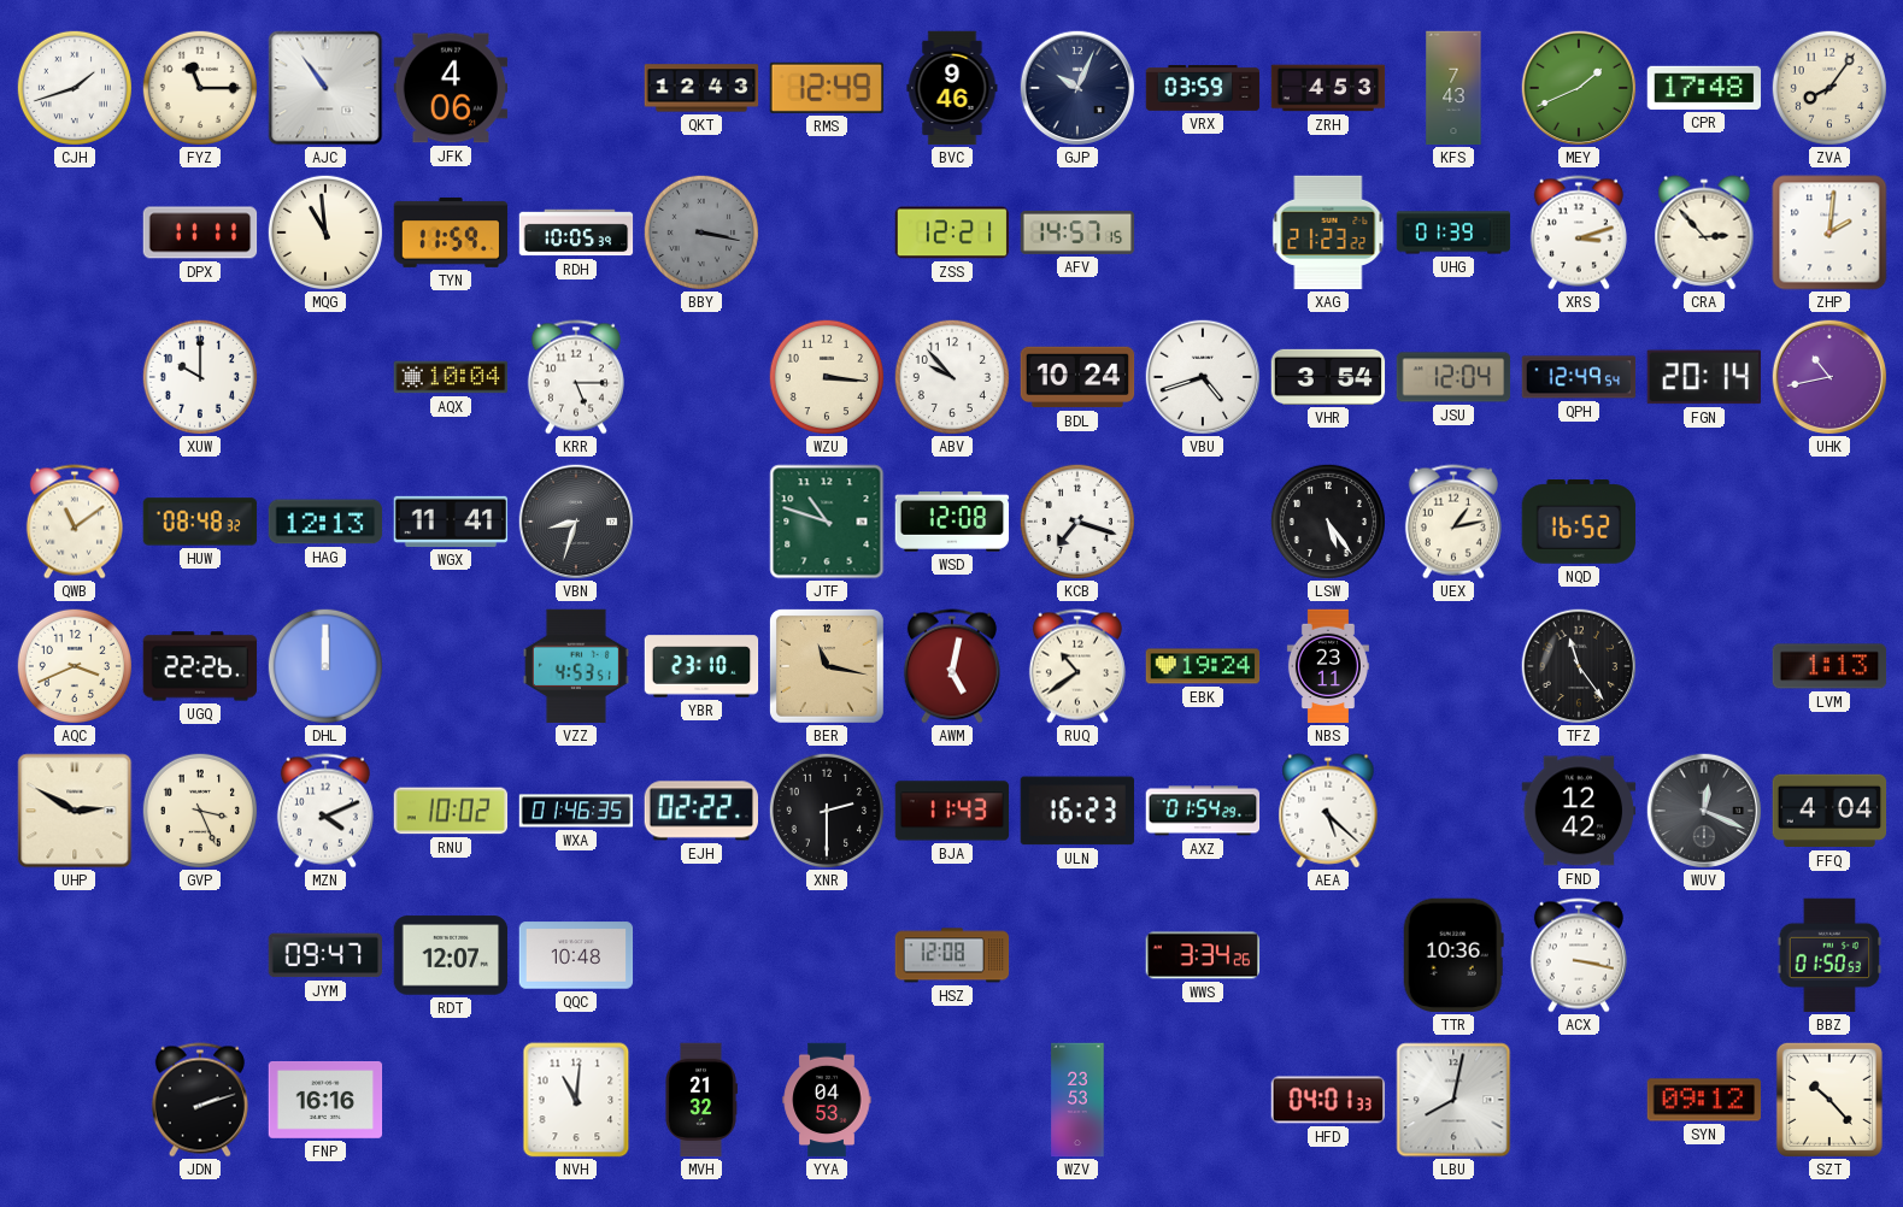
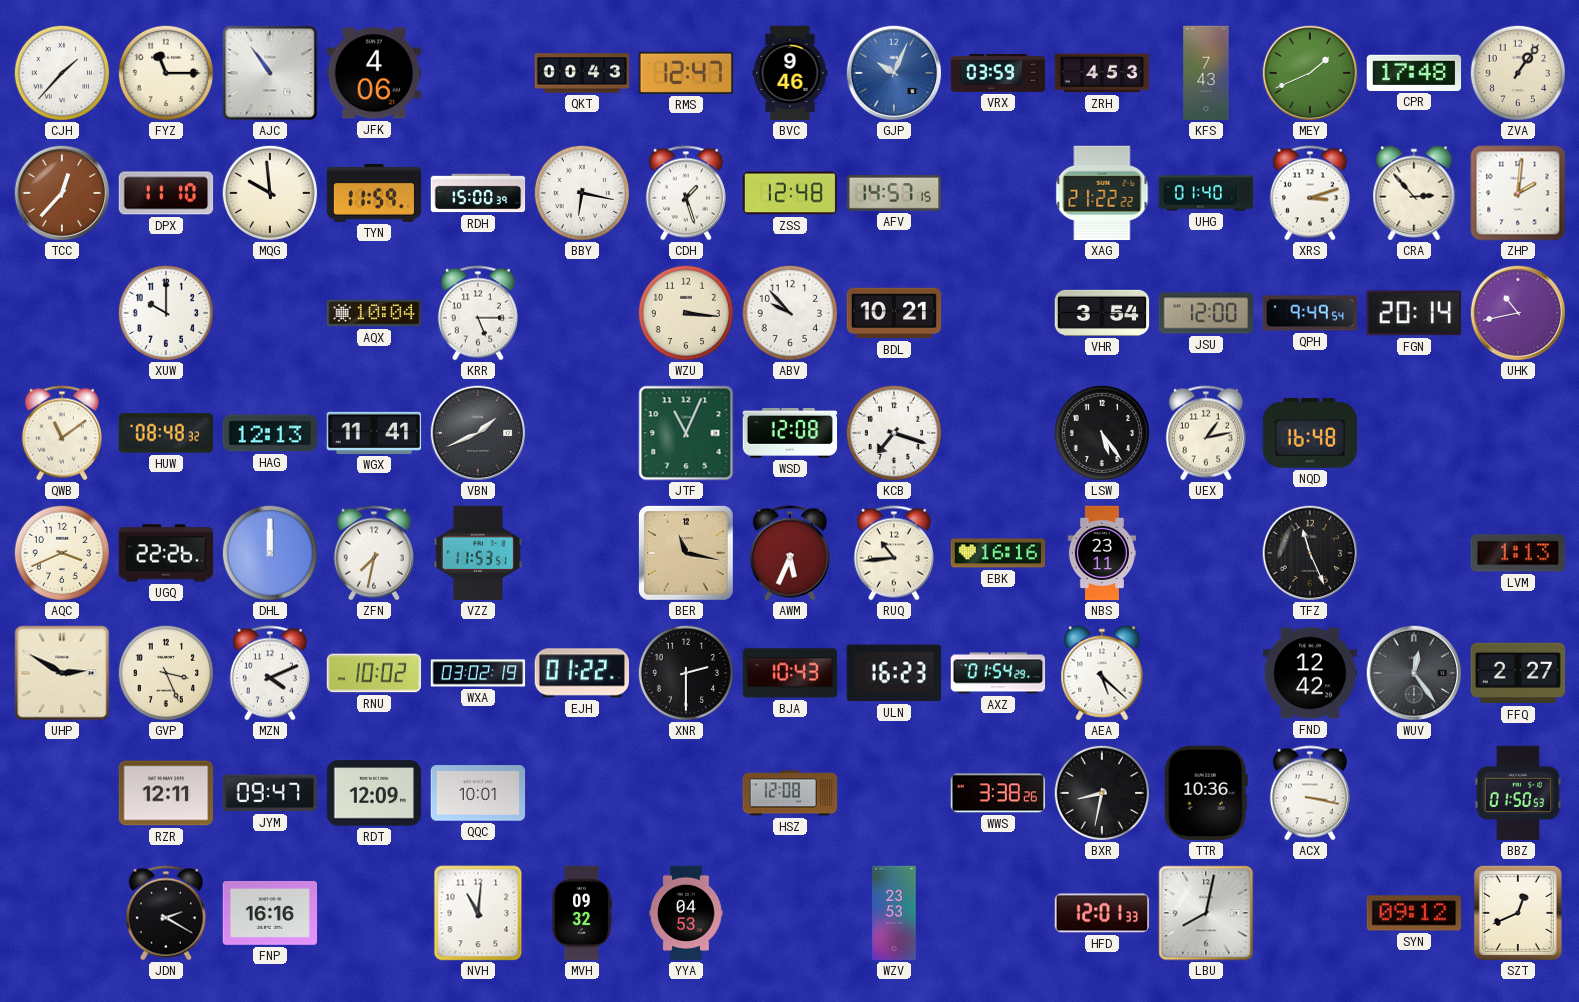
CJH: 1:42 -> 1:37
QKT: 12:43 -> 00:43
RMS: 12:49 -> 12:47
GJP dial: navy -> blue
ZVA: 8:06 -> 1:06
TCC: none -> 12:37
DPX: 11:11 -> 11:10
MQG: 10:59 -> 9:59
RDH: 10:05 -> 15:00
BBY: 3:17 -> 6:17
BBY dial: grey -> white
CDH: none -> 1:27
ZSS: 12:21 -> 12:48
XAG: 21:23 -> 21:22
UHG: 01:39 -> 01:40
BDL: 10:24 -> 10:21
VBU: 4:42 -> none
JSU: 12:04 -> 12:00
QPH: 12:49 -> 9:49
VBN: 8:33 -> 1:41
JTF: 10:48 -> 11:04
NQD: 16:52 -> 16:48
ZFN: none -> 7:32
VZZ: 4:53 -> 11:53
YBR: 23:10 -> none
AWM: 5:02 -> 5:34
RUQ: 10:39 -> 10:44
EBK: 19:24 -> 16:16
TFZ: 11:24 -> 11:26
WXA: 01:46 -> 03:02
EJH: 02:22 -> 01:22
BJA: 11:43 -> 10:43
WUV: 12:19 -> 12:24
FFQ: 4:04 -> 2:27
RZR: none -> 12:11
RDT: 12:07 -> 12:09
QQC: 10:48 -> 10:01
WWS: 3:34 -> 3:38
BXR: none -> 8:32
JDN: 2:12 -> 2:20
MVH: 21:32 -> 09:32
HFD: 04:01 -> 12:01
SZT: 10:23 -> 12:41
